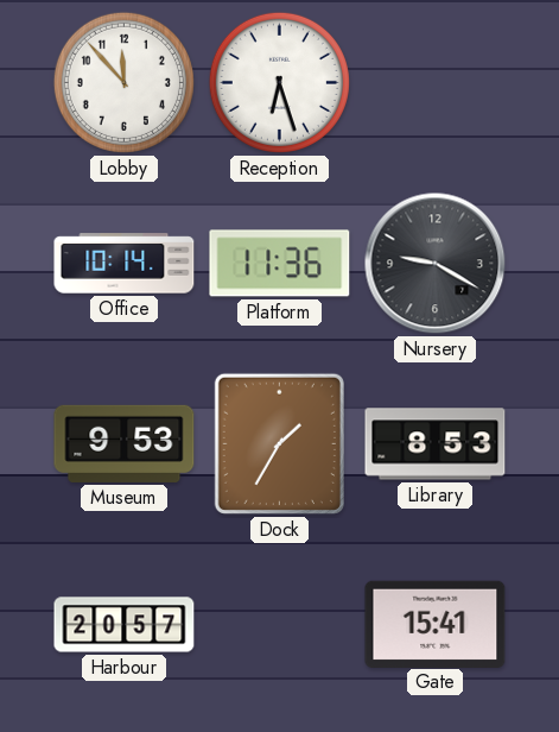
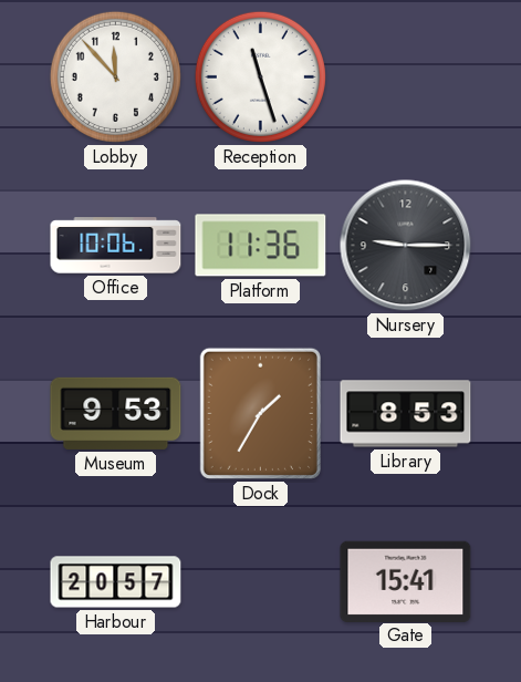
Reception: 6:27 -> 11:27
Office: 10:14 -> 10:06
Nursery: 9:20 -> 9:15
